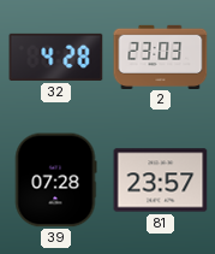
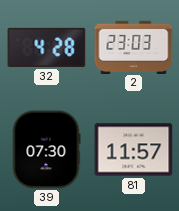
39: 07:28 -> 07:30
81: 23:57 -> 11:57
